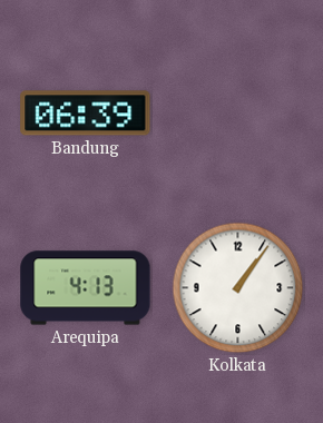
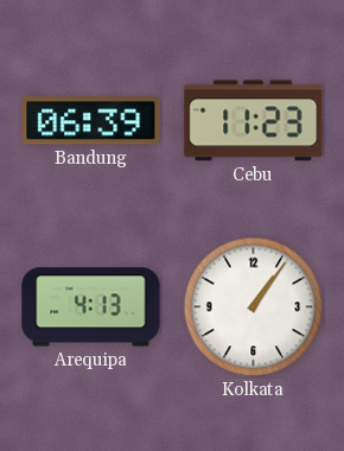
Cebu: none -> 11:23
